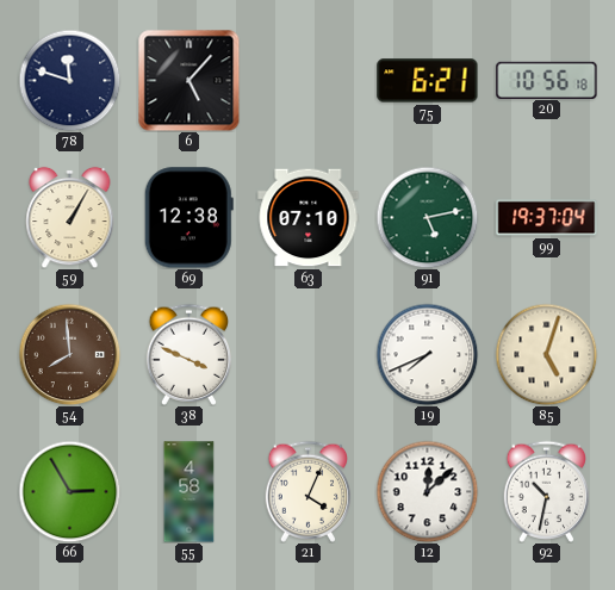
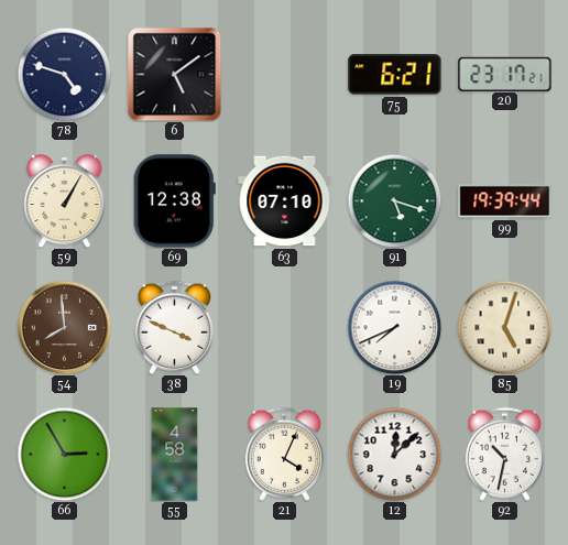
78: 11:48 -> 4:48
6: 5:07 -> 5:09
20: 10:56 -> 23:17
91: 5:13 -> 5:18
99: 19:37 -> 19:39
